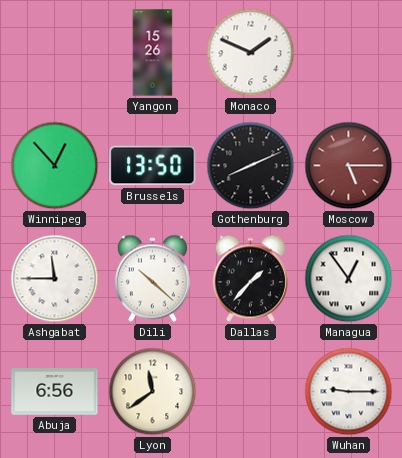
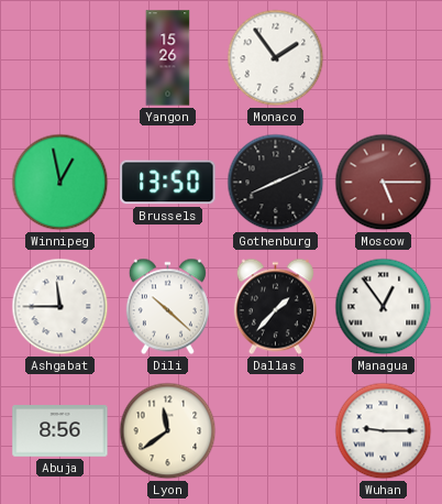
Monaco: 1:49 -> 1:54
Winnipeg: 12:53 -> 12:58
Abuja: 6:56 -> 8:56
